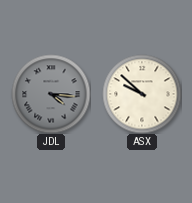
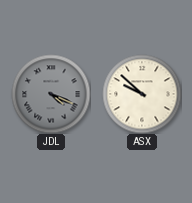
JDL: 4:16 -> 4:19
